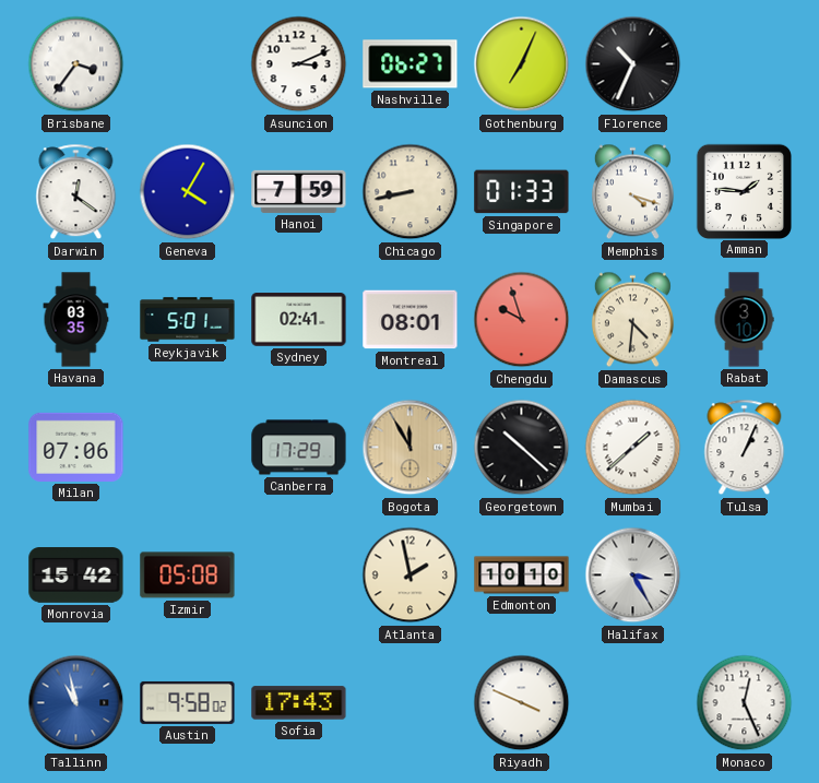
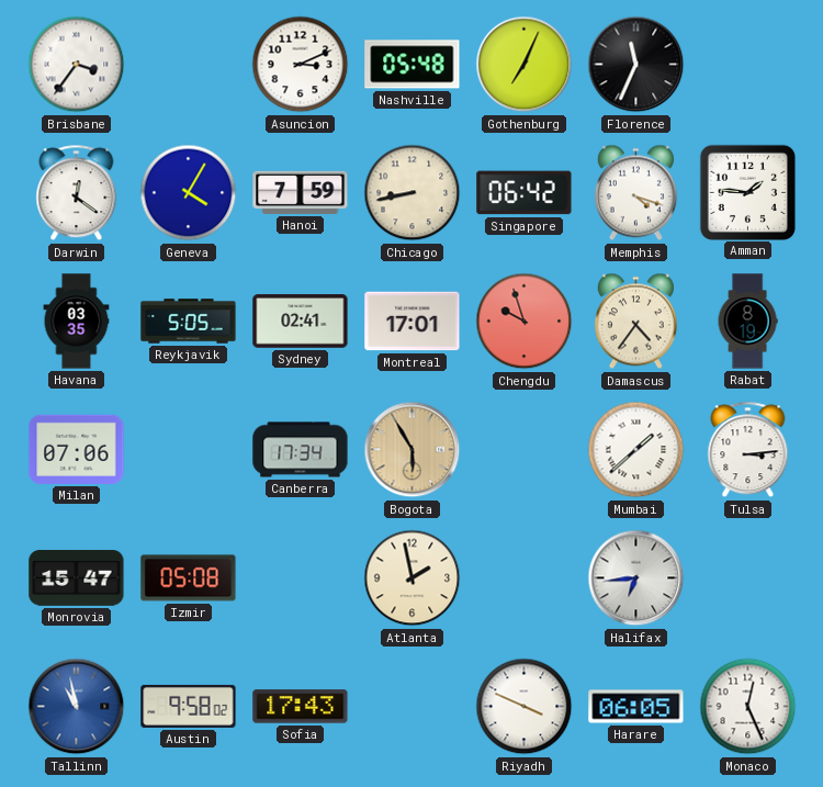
Nashville: 06:27 -> 05:48
Florence: 10:34 -> 11:34
Singapore: 01:33 -> 06:42
Reykjavik: 5:01 -> 5:05
Montreal: 08:01 -> 17:01
Damascus: 4:31 -> 4:36
Rabat: 3:10 -> 8:19
Canberra: 17:29 -> 17:34
Bogota: 11:55 -> 5:55
Georgetown: 10:22 -> none
Tulsa: 1:04 -> 3:14
Monrovia: 15:42 -> 15:47
Edmonton: 10:10 -> none
Halifax: 3:25 -> 6:44
Harare: none -> 06:05
